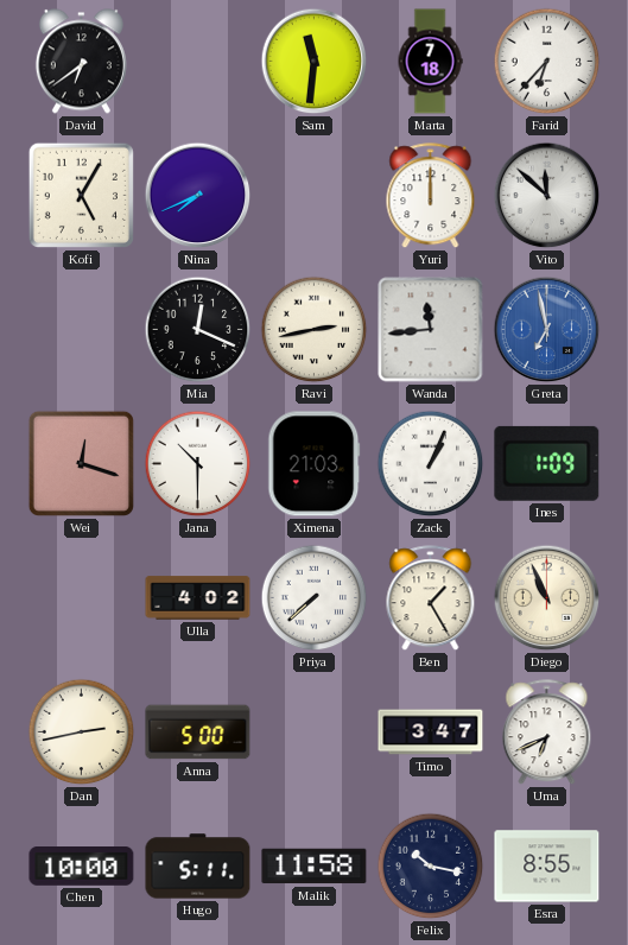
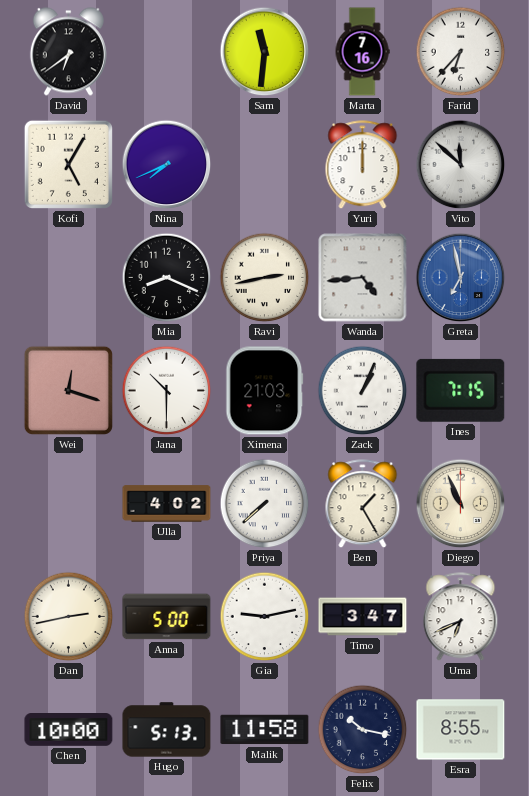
Marta: 7:18 -> 7:16
Mia: 12:19 -> 8:19
Wanda: 11:44 -> 4:44
Ines: 1:09 -> 7:15
Gia: none -> 9:13
Hugo: 5:11 -> 5:13
